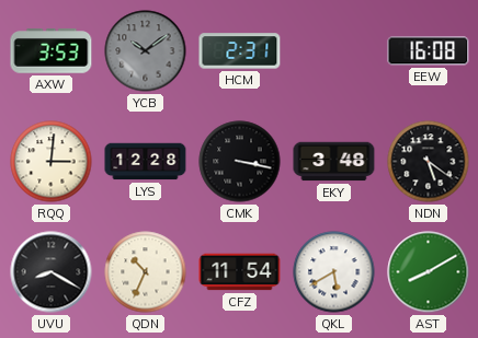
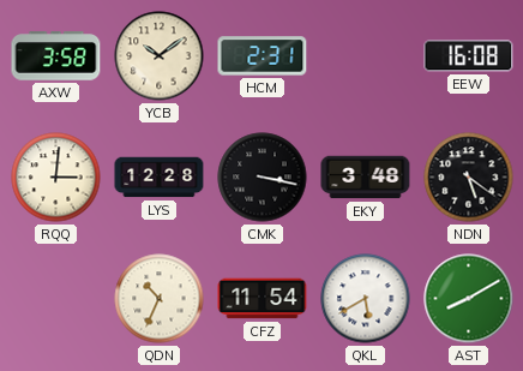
AXW: 3:53 -> 3:58
YCB dial: grey -> cream
UVU: 8:20 -> none
